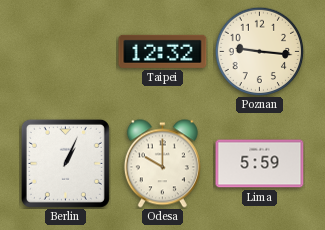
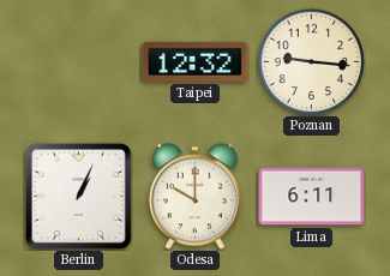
Lima: 5:59 -> 6:11
